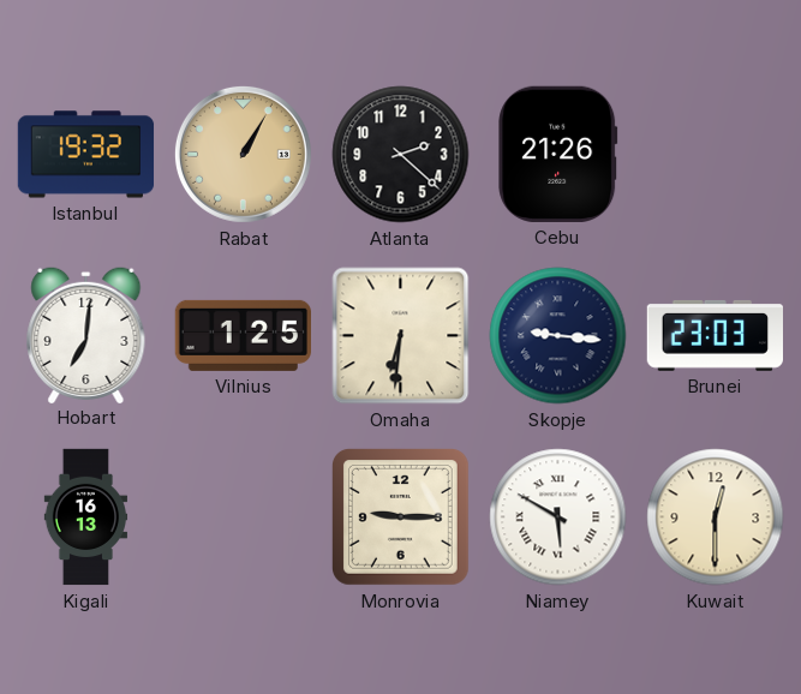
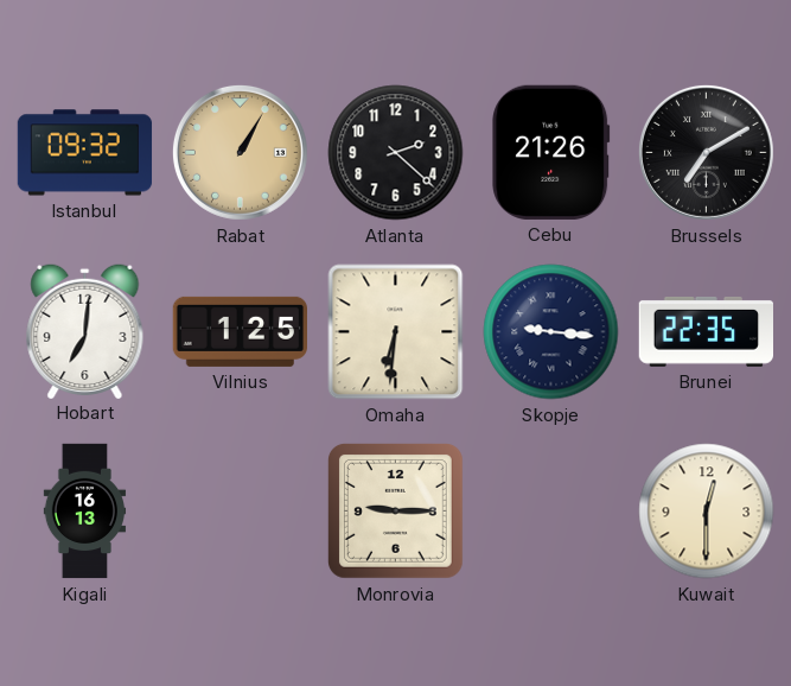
Istanbul: 19:32 -> 09:32
Brussels: none -> 7:10
Brunei: 23:03 -> 22:35
Niamey: 5:50 -> none
